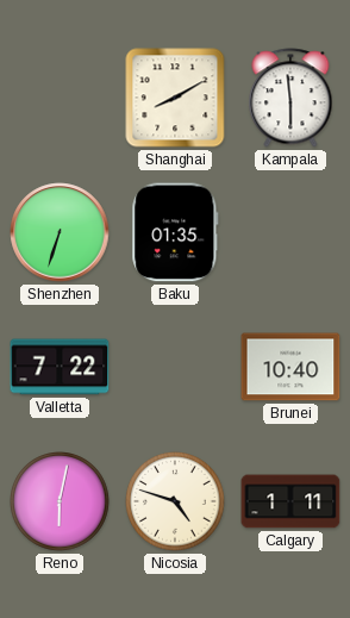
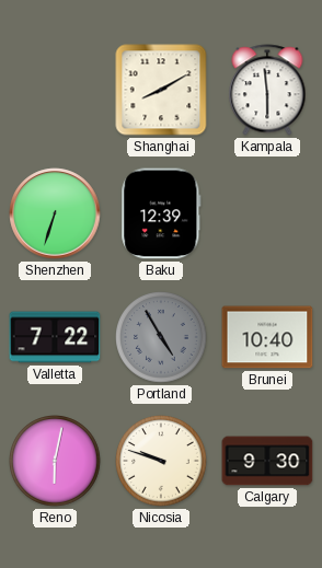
Baku: 01:35 -> 12:39
Portland: none -> 4:55
Nicosia: 4:48 -> 9:48
Calgary: 1:11 -> 9:30
